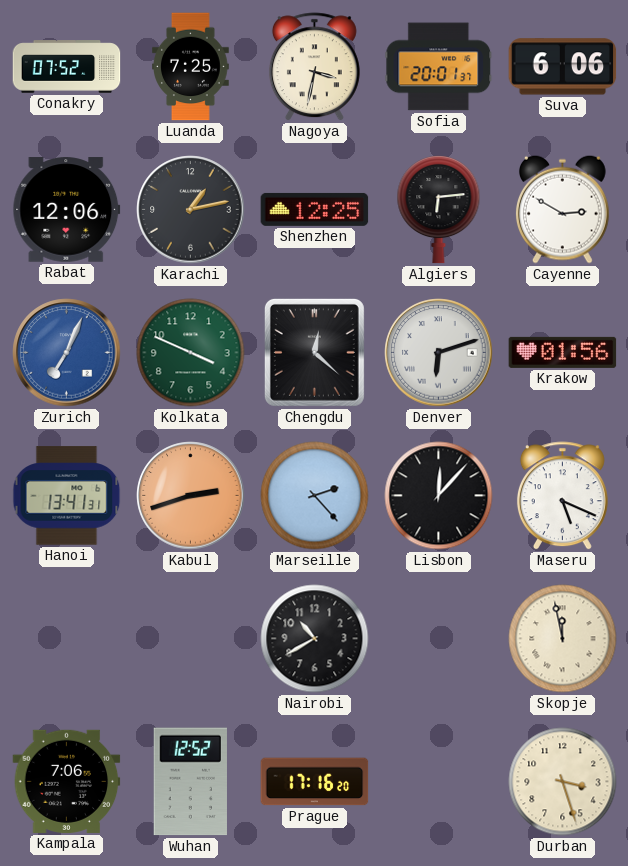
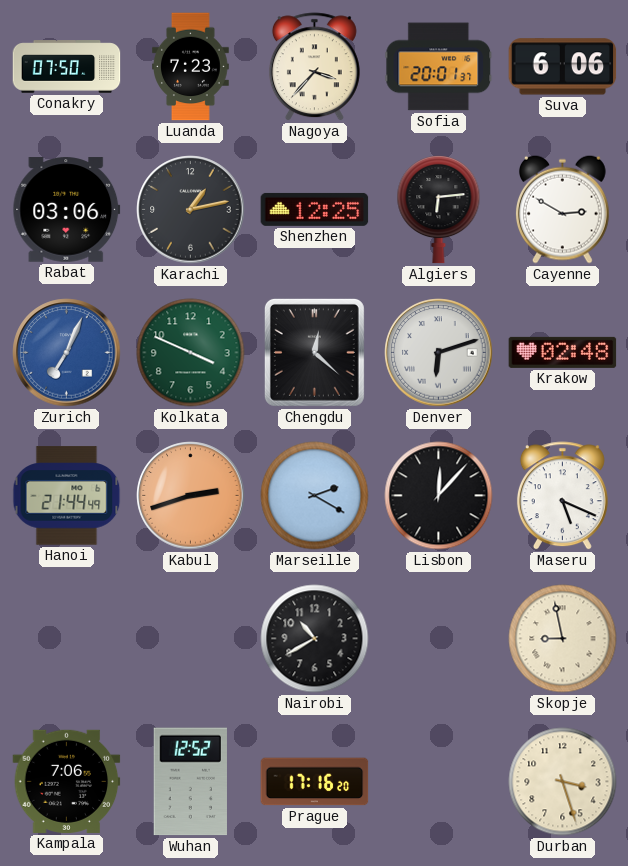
Conakry: 07:52 -> 07:50
Luanda: 7:25 -> 7:23
Nagoya: 3:32 -> 3:37
Rabat: 12:06 -> 03:06
Krakow: 01:56 -> 02:48
Hanoi: 13:41 -> 21:44
Marseille: 2:23 -> 2:20
Skopje: 11:58 -> 8:58
